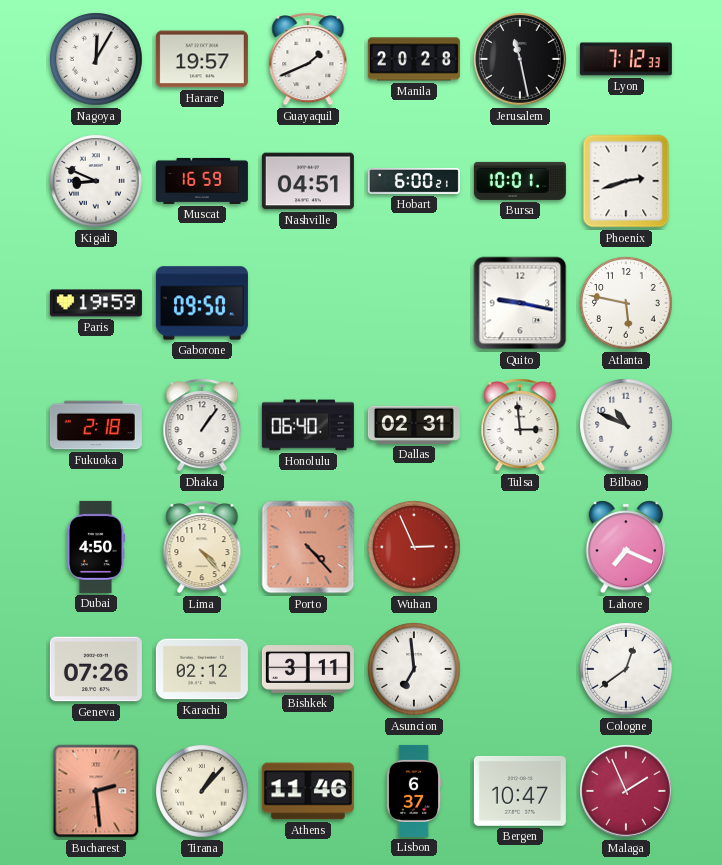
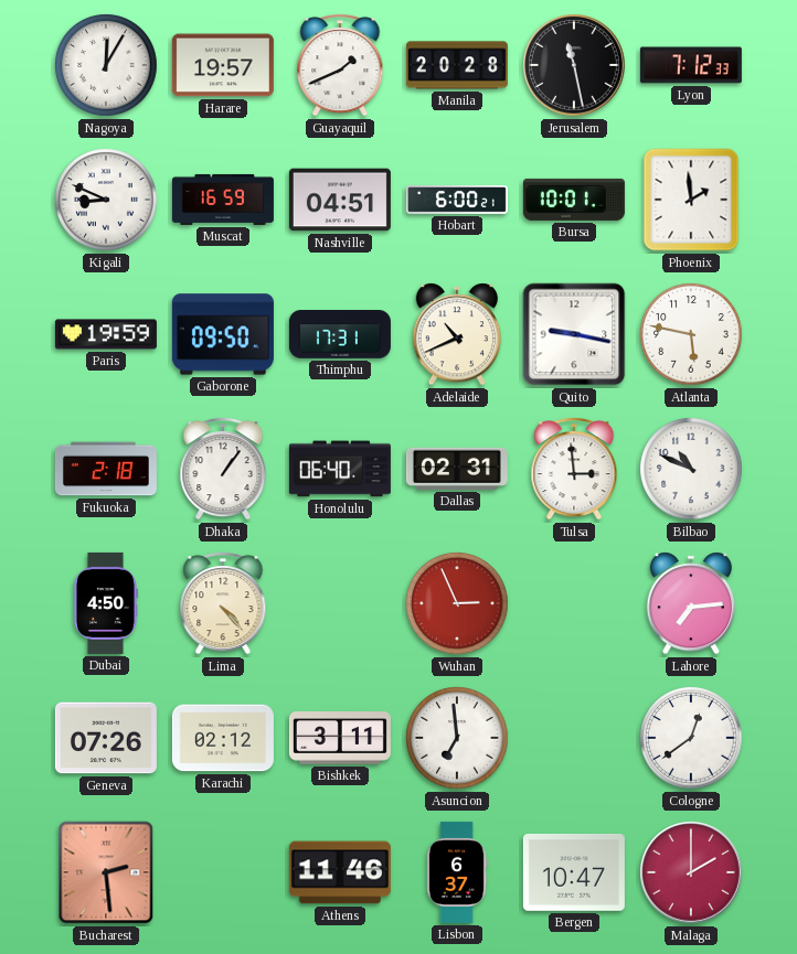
Phoenix: 2:42 -> 1:59
Thimphu: none -> 17:31
Adelaide: none -> 10:41
Porto: 4:23 -> none
Lahore: 7:19 -> 7:14
Tirana: 1:07 -> none
Malaga: 1:56 -> 2:00
